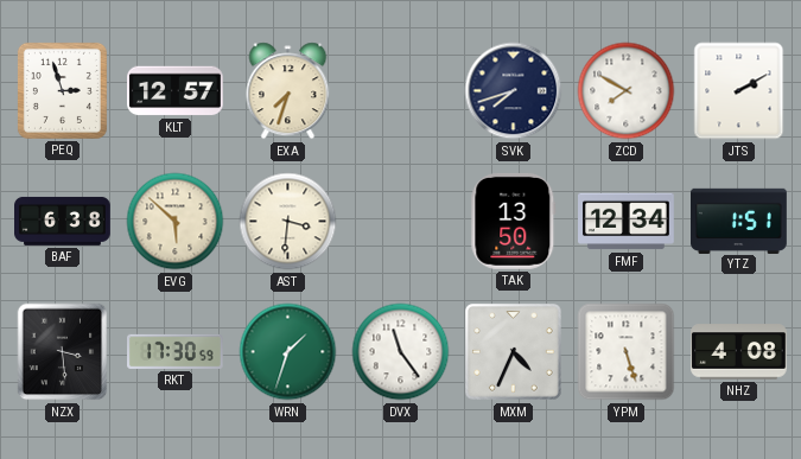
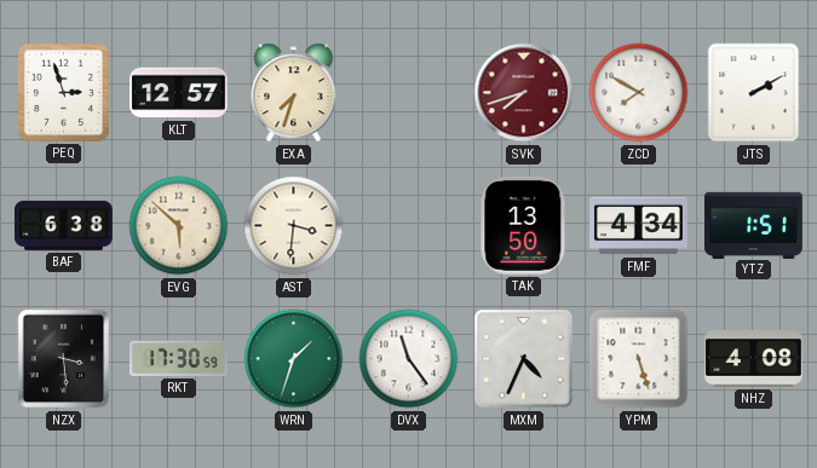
SVK dial: navy -> burgundy
FMF: 12:34 -> 4:34
